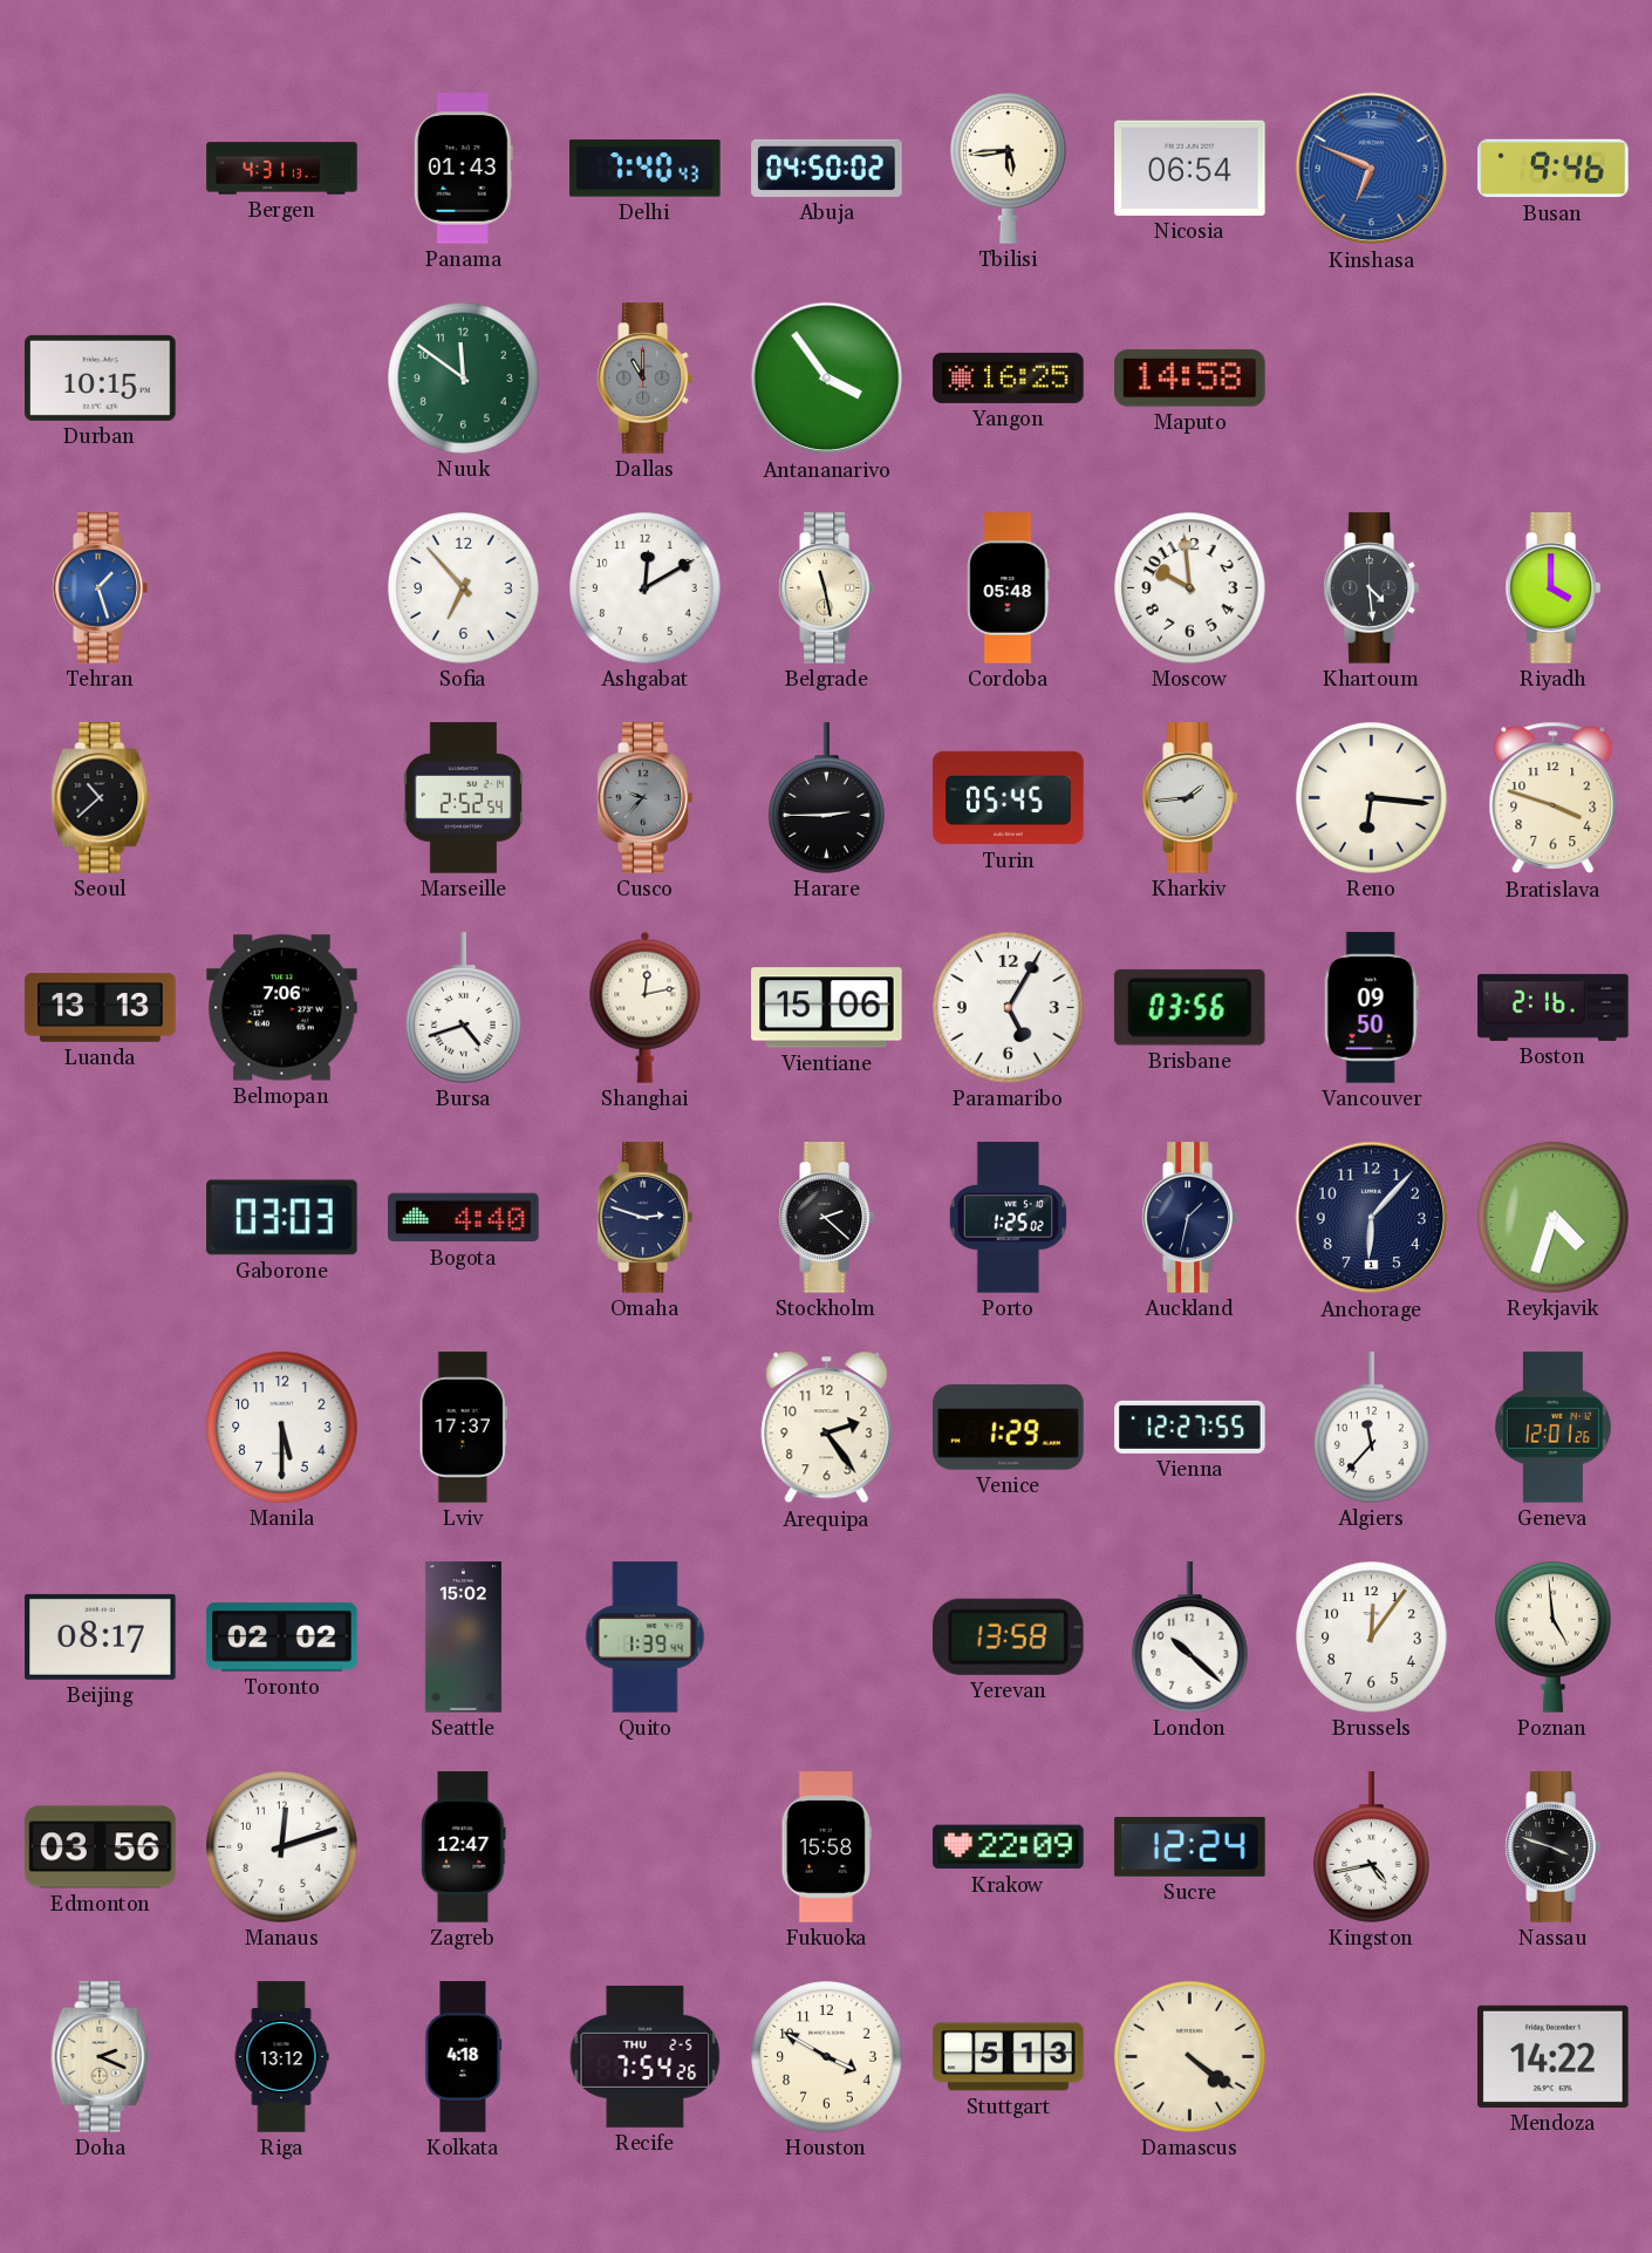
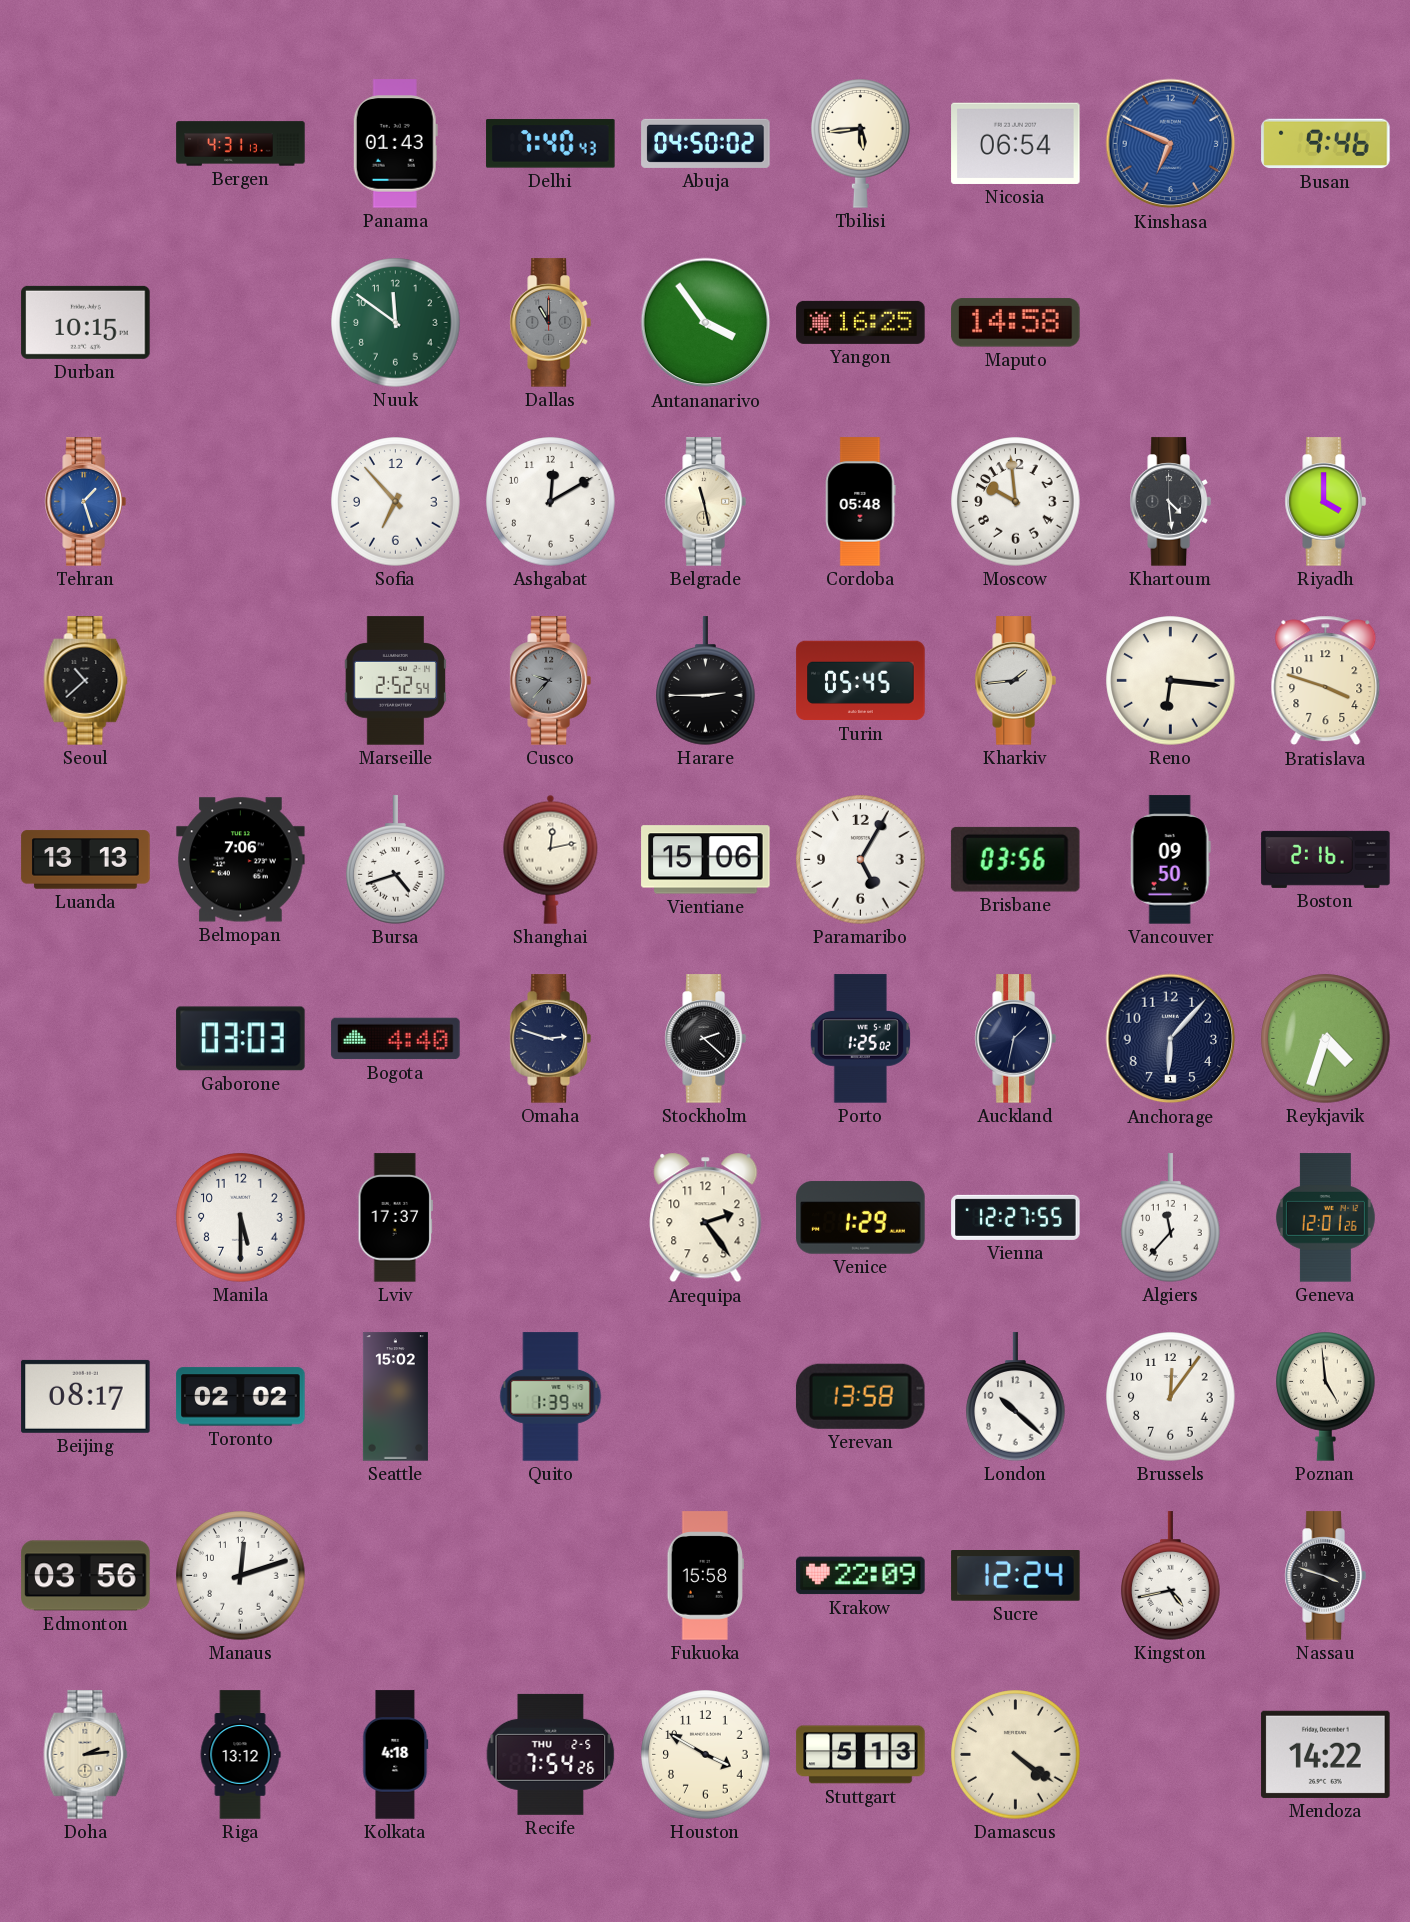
Zagreb: 12:47 -> none
Doha: 2:19 -> 2:14
